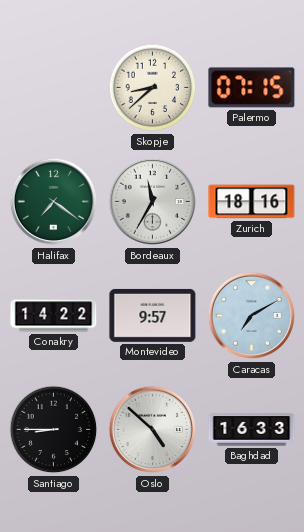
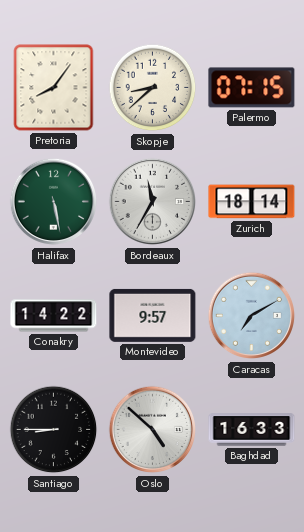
Pretoria: none -> 8:06
Halifax: 7:21 -> 5:28
Zurich: 18:16 -> 18:14
